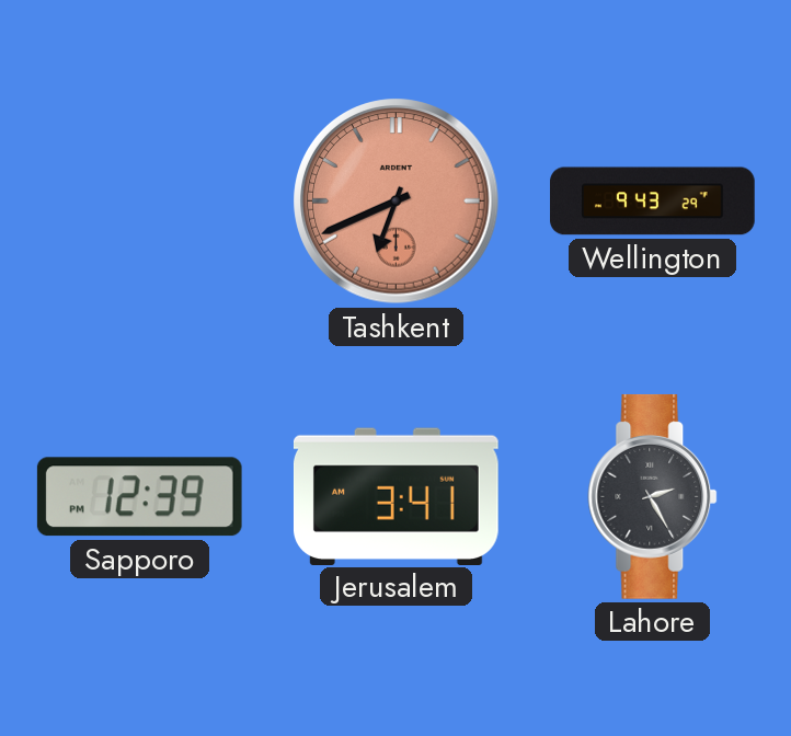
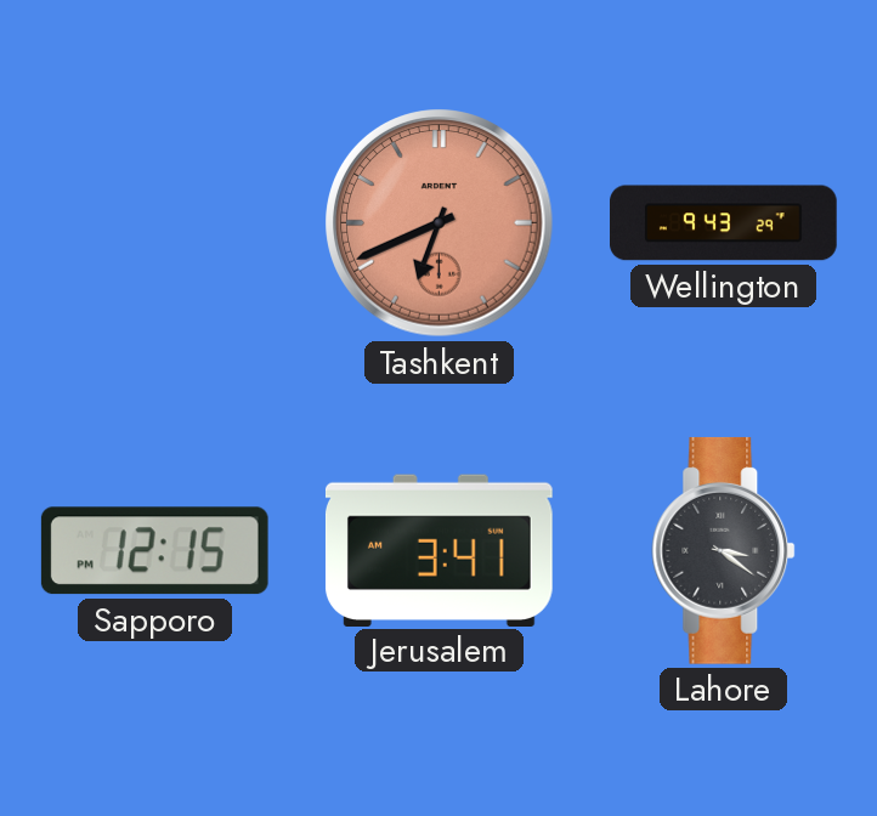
Sapporo: 12:39 -> 12:15
Lahore: 2:25 -> 3:21
